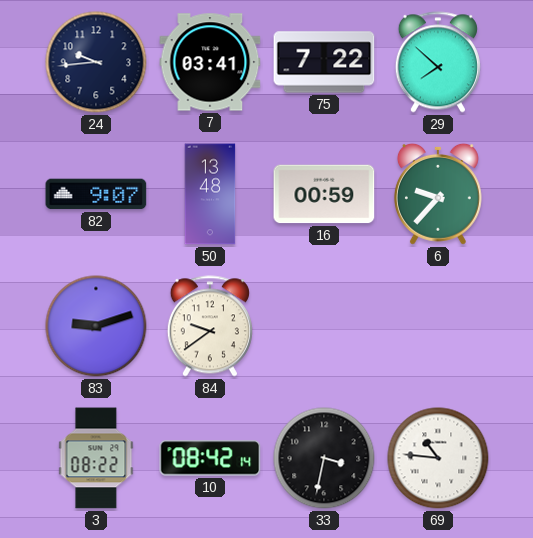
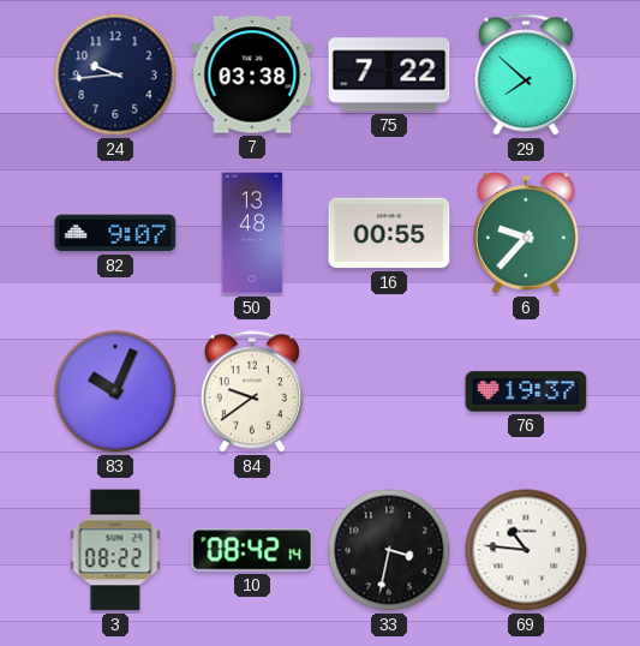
7: 03:41 -> 03:38
16: 00:59 -> 00:55
83: 9:12 -> 10:04
76: none -> 19:37
